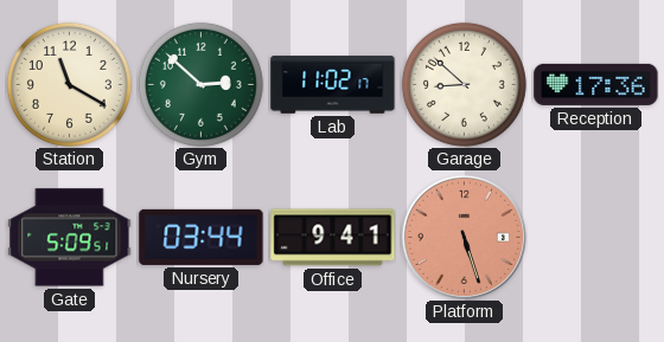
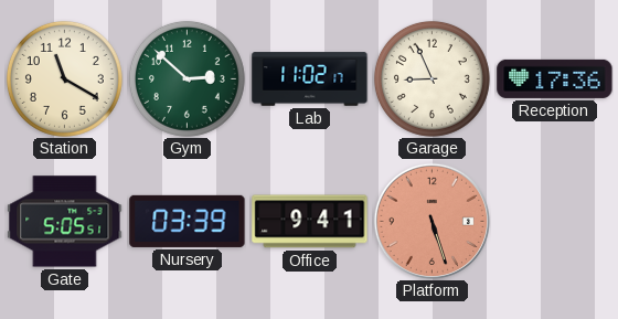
Garage: 8:52 -> 8:56
Gate: 5:09 -> 5:05
Nursery: 03:44 -> 03:39
